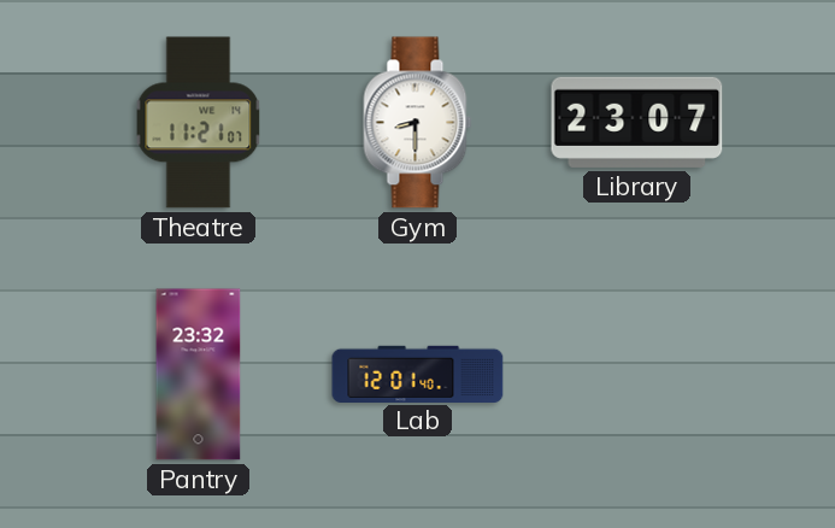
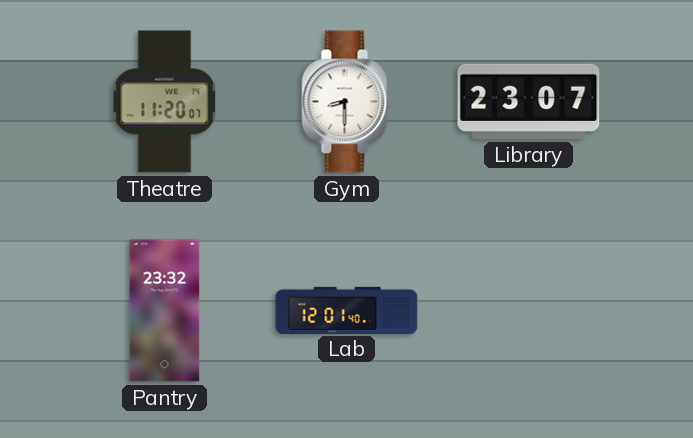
Theatre: 11:21 -> 11:20
